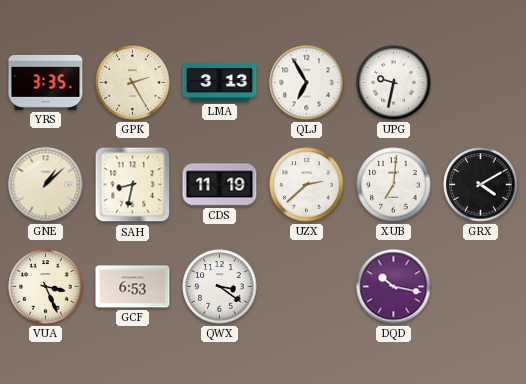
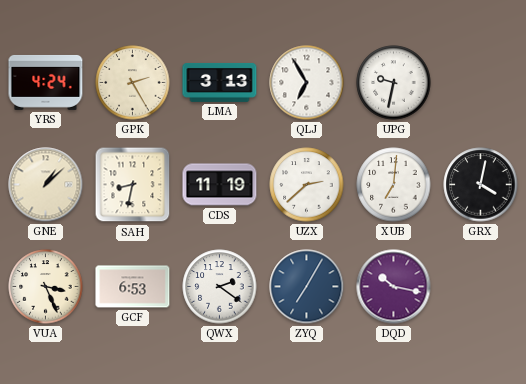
YRS: 3:35 -> 4:24
GRX: 4:10 -> 4:02
QWX: 3:21 -> 2:21
ZYQ: none -> 7:05
